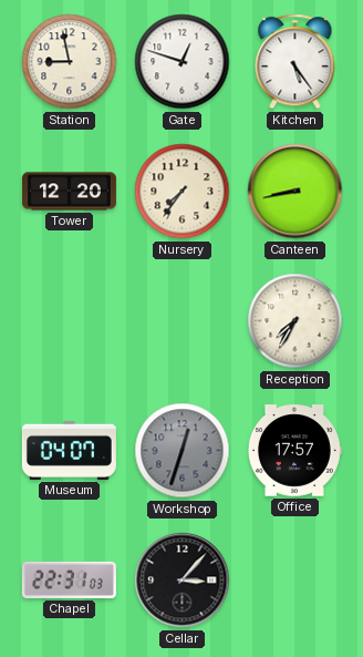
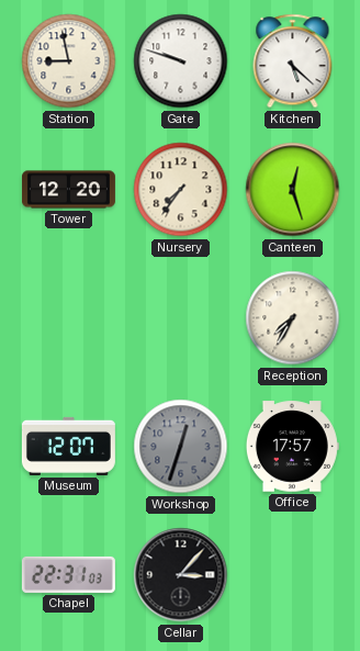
Gate: 12:48 -> 9:48
Kitchen: 5:24 -> 5:22
Canteen: 8:43 -> 12:27
Museum: 04:07 -> 12:07
